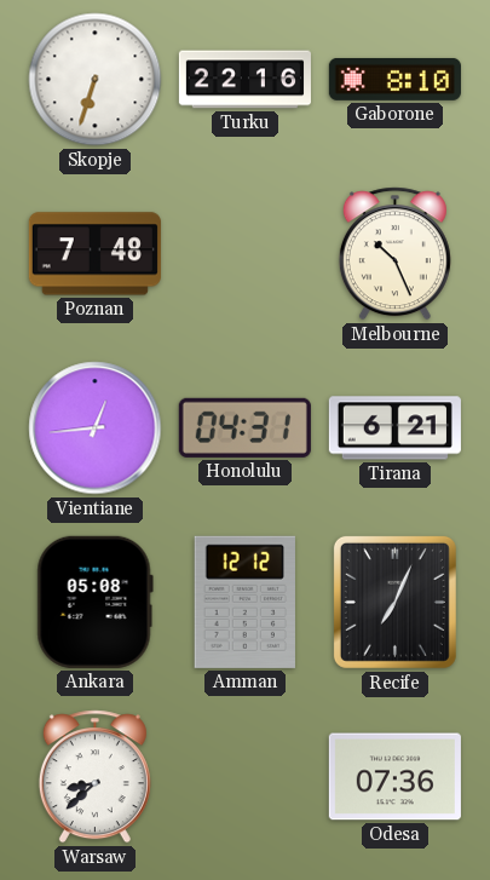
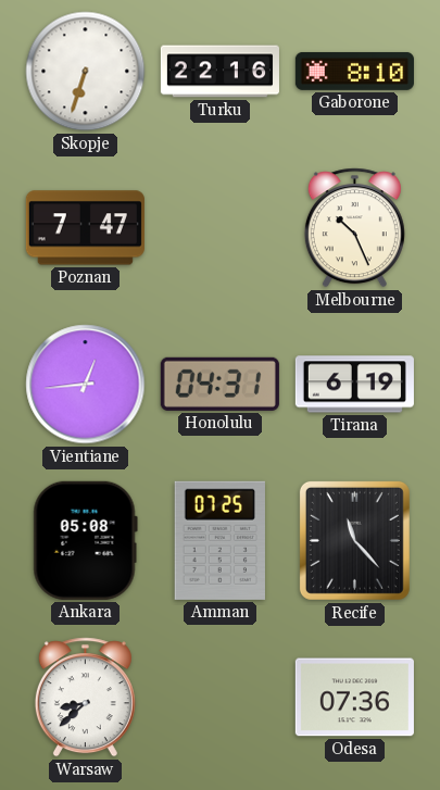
Poznan: 7:48 -> 7:47
Tirana: 6:21 -> 6:19
Amman: 12:12 -> 07:25
Recife: 7:04 -> 11:23
